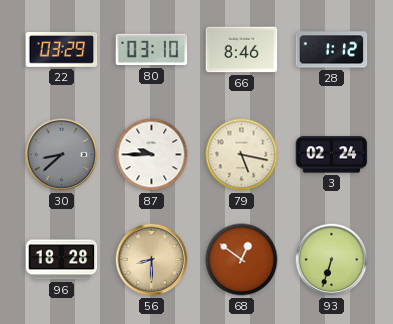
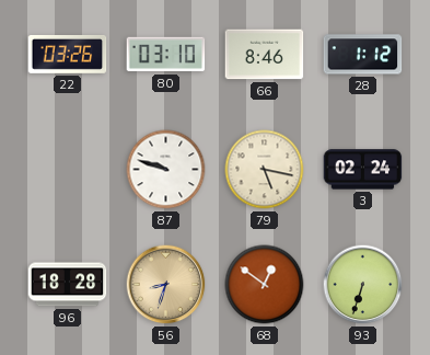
22: 03:29 -> 03:26
30: 8:38 -> none
87: 9:45 -> 9:48
56: 8:30 -> 8:33
